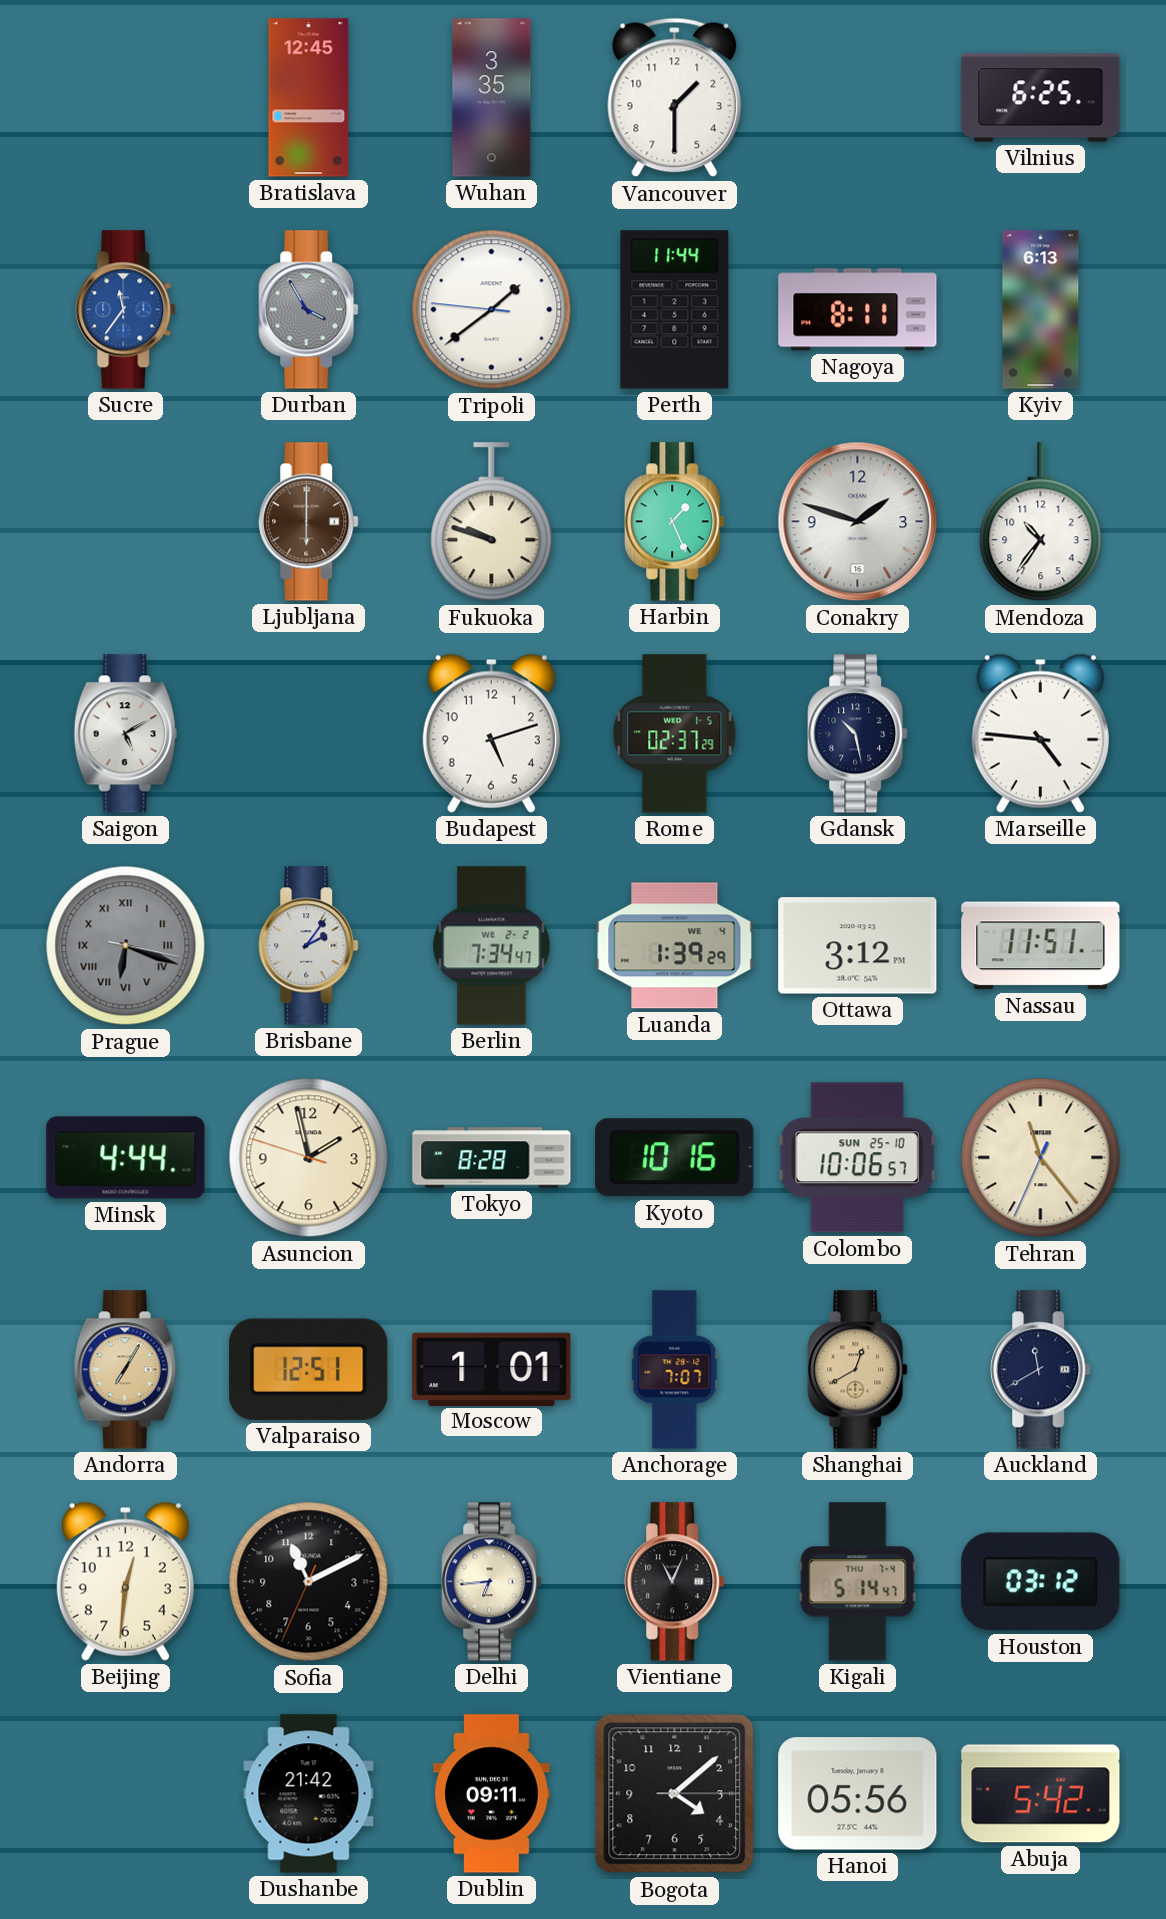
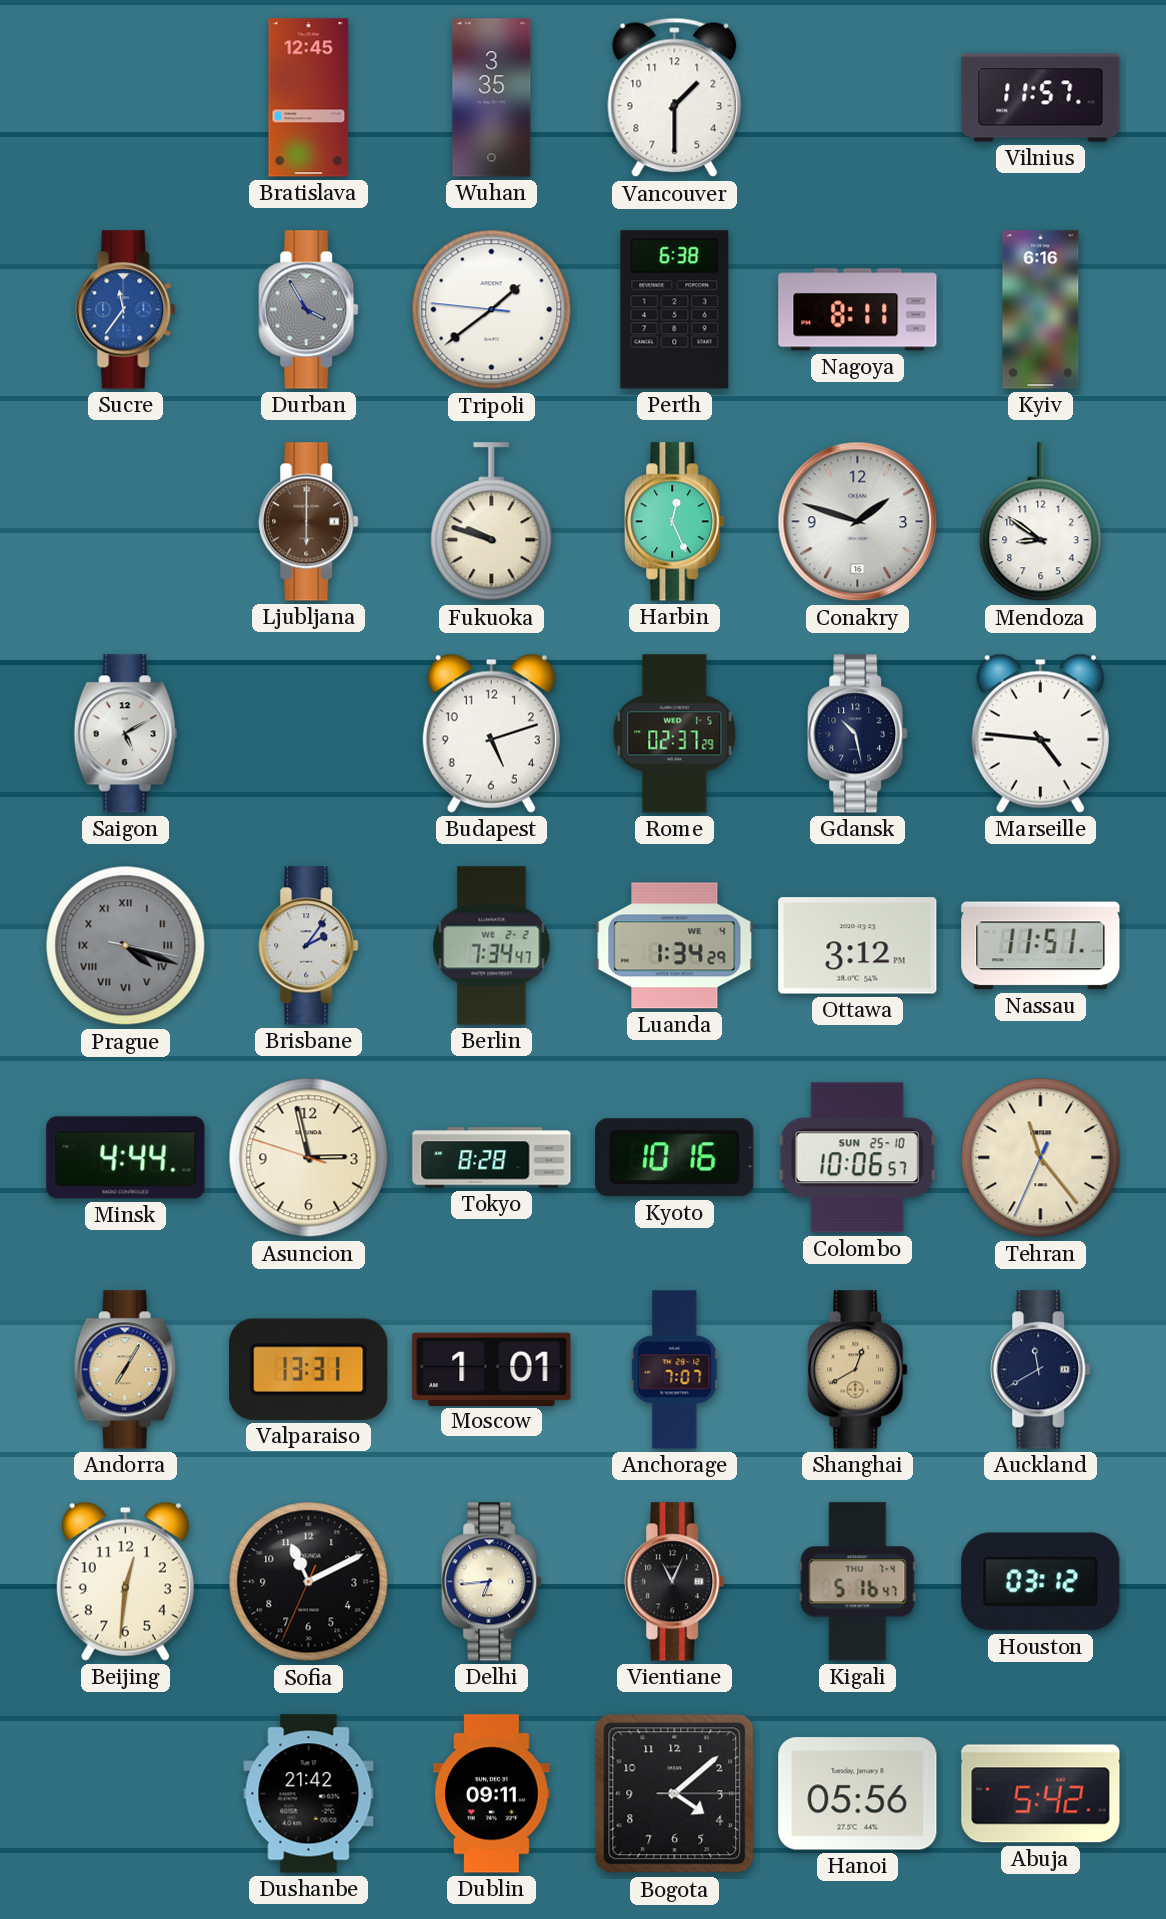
Vilnius: 6:25 -> 11:57
Perth: 11:44 -> 6:38
Kyiv: 6:13 -> 6:16
Harbin: 1:26 -> 12:26
Mendoza: 10:36 -> 8:51
Prague: 6:18 -> 4:18
Luanda: 1:39 -> 1:34
Asuncion: 1:57 -> 2:57
Valparaiso: 12:51 -> 13:31
Kigali: 5:14 -> 5:16
